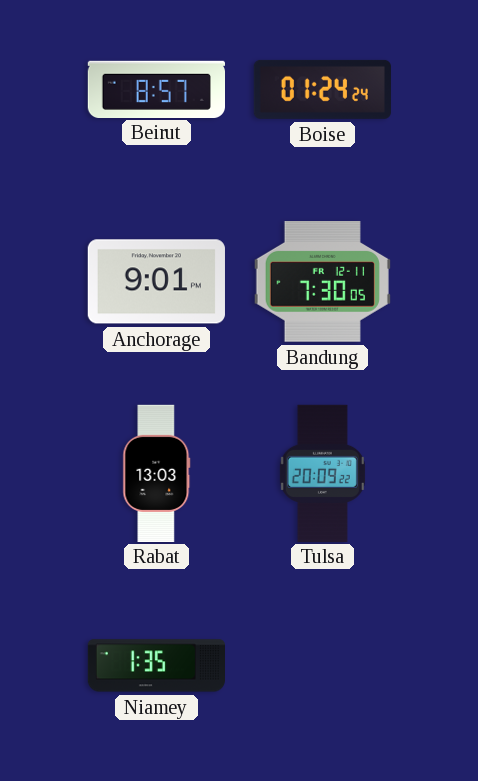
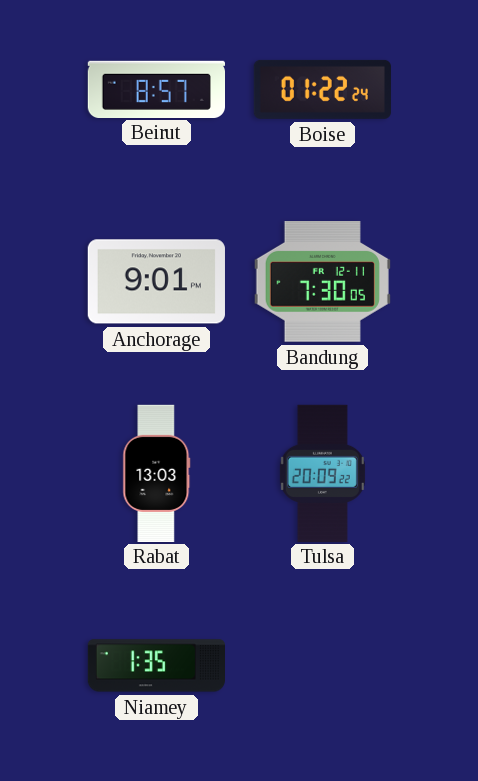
Boise: 01:24 -> 01:22
